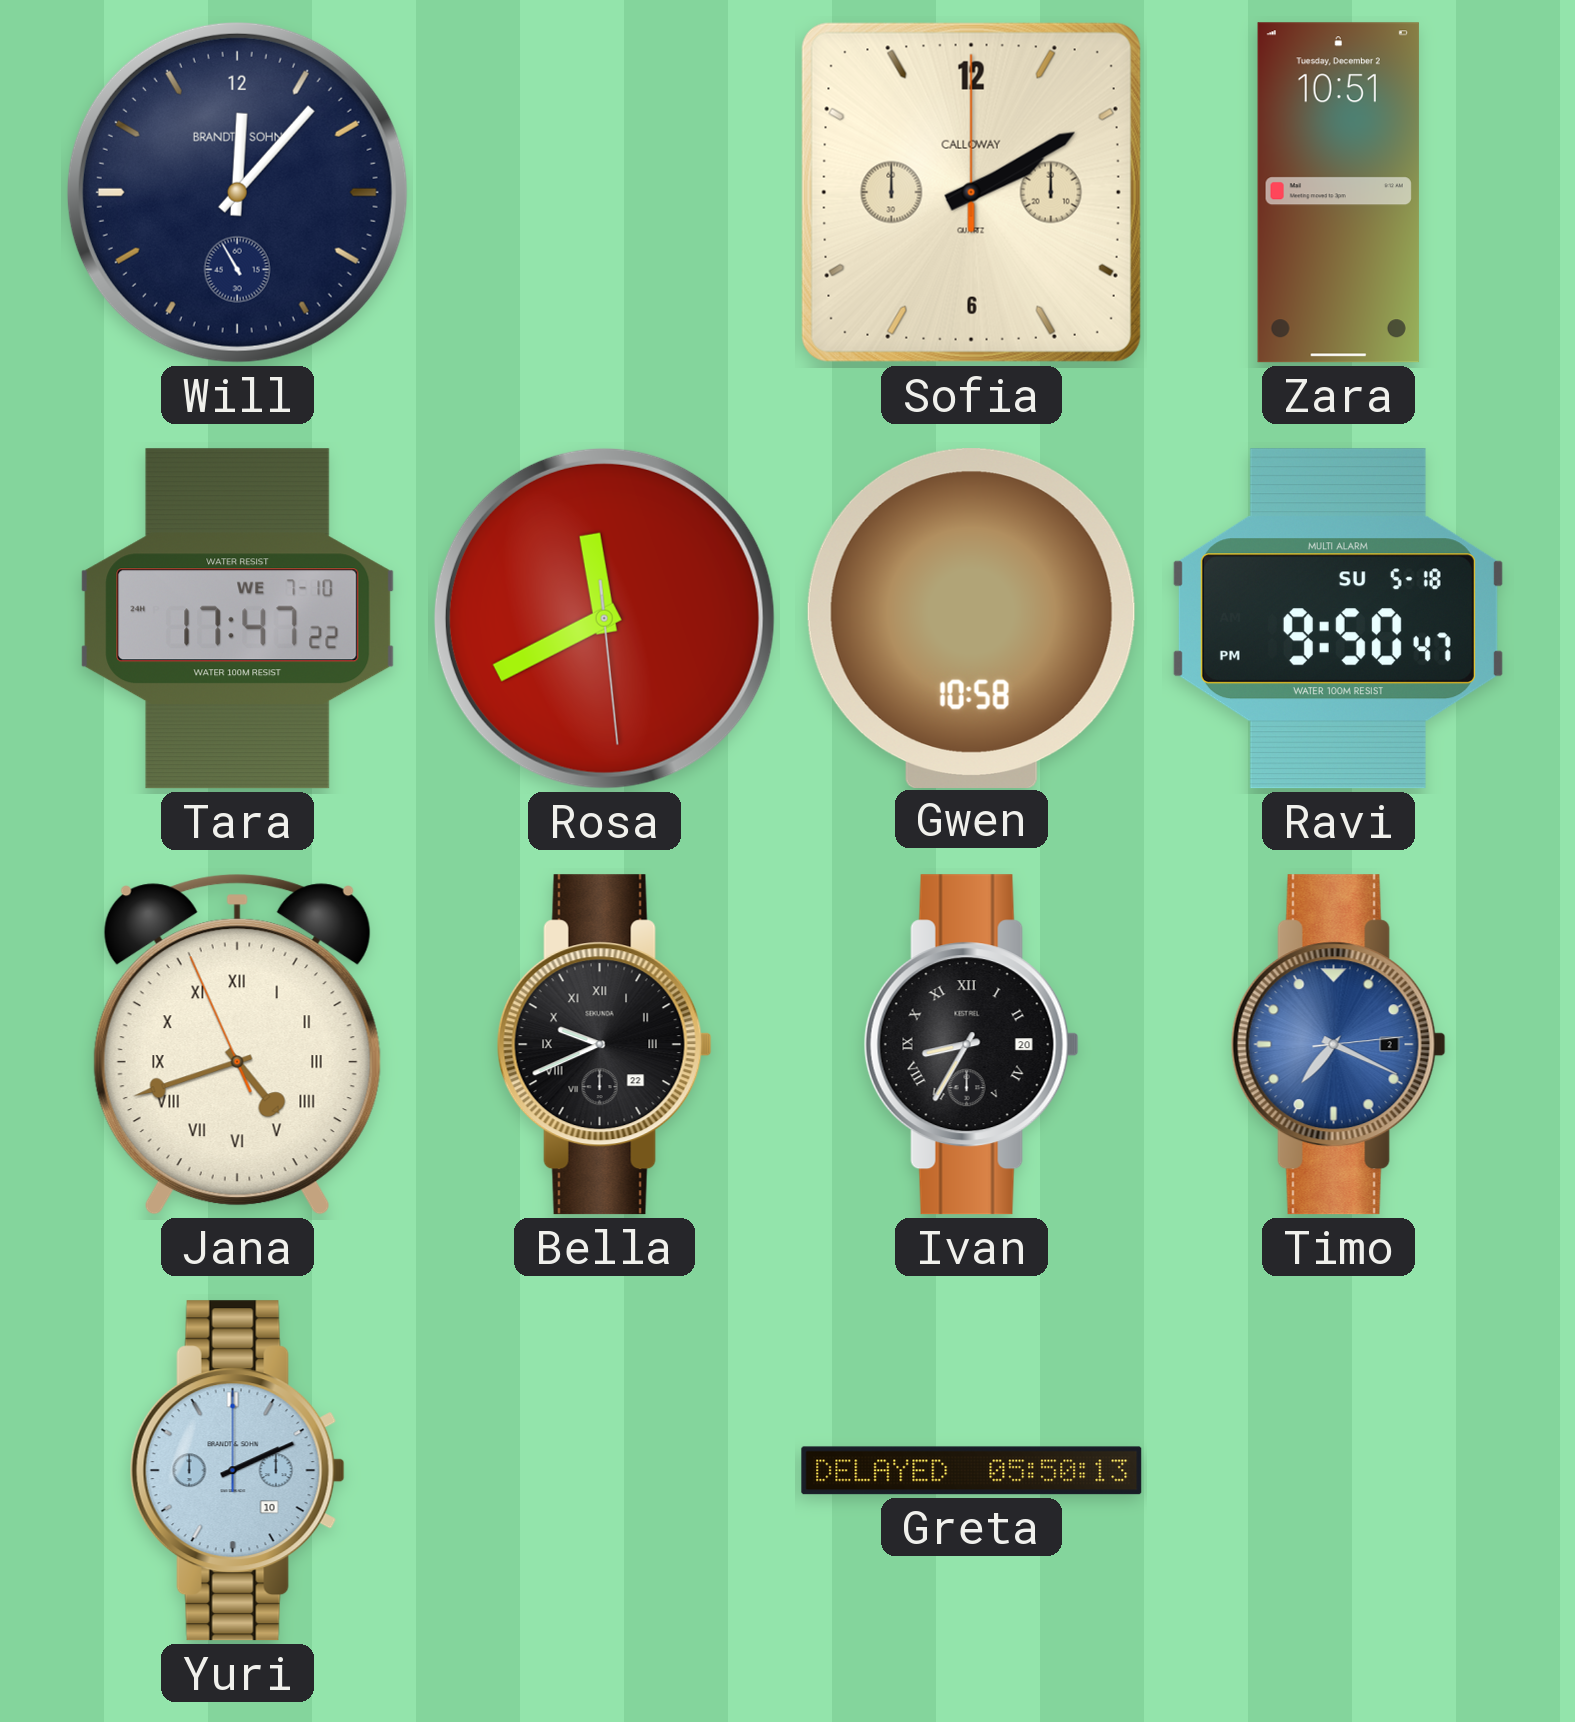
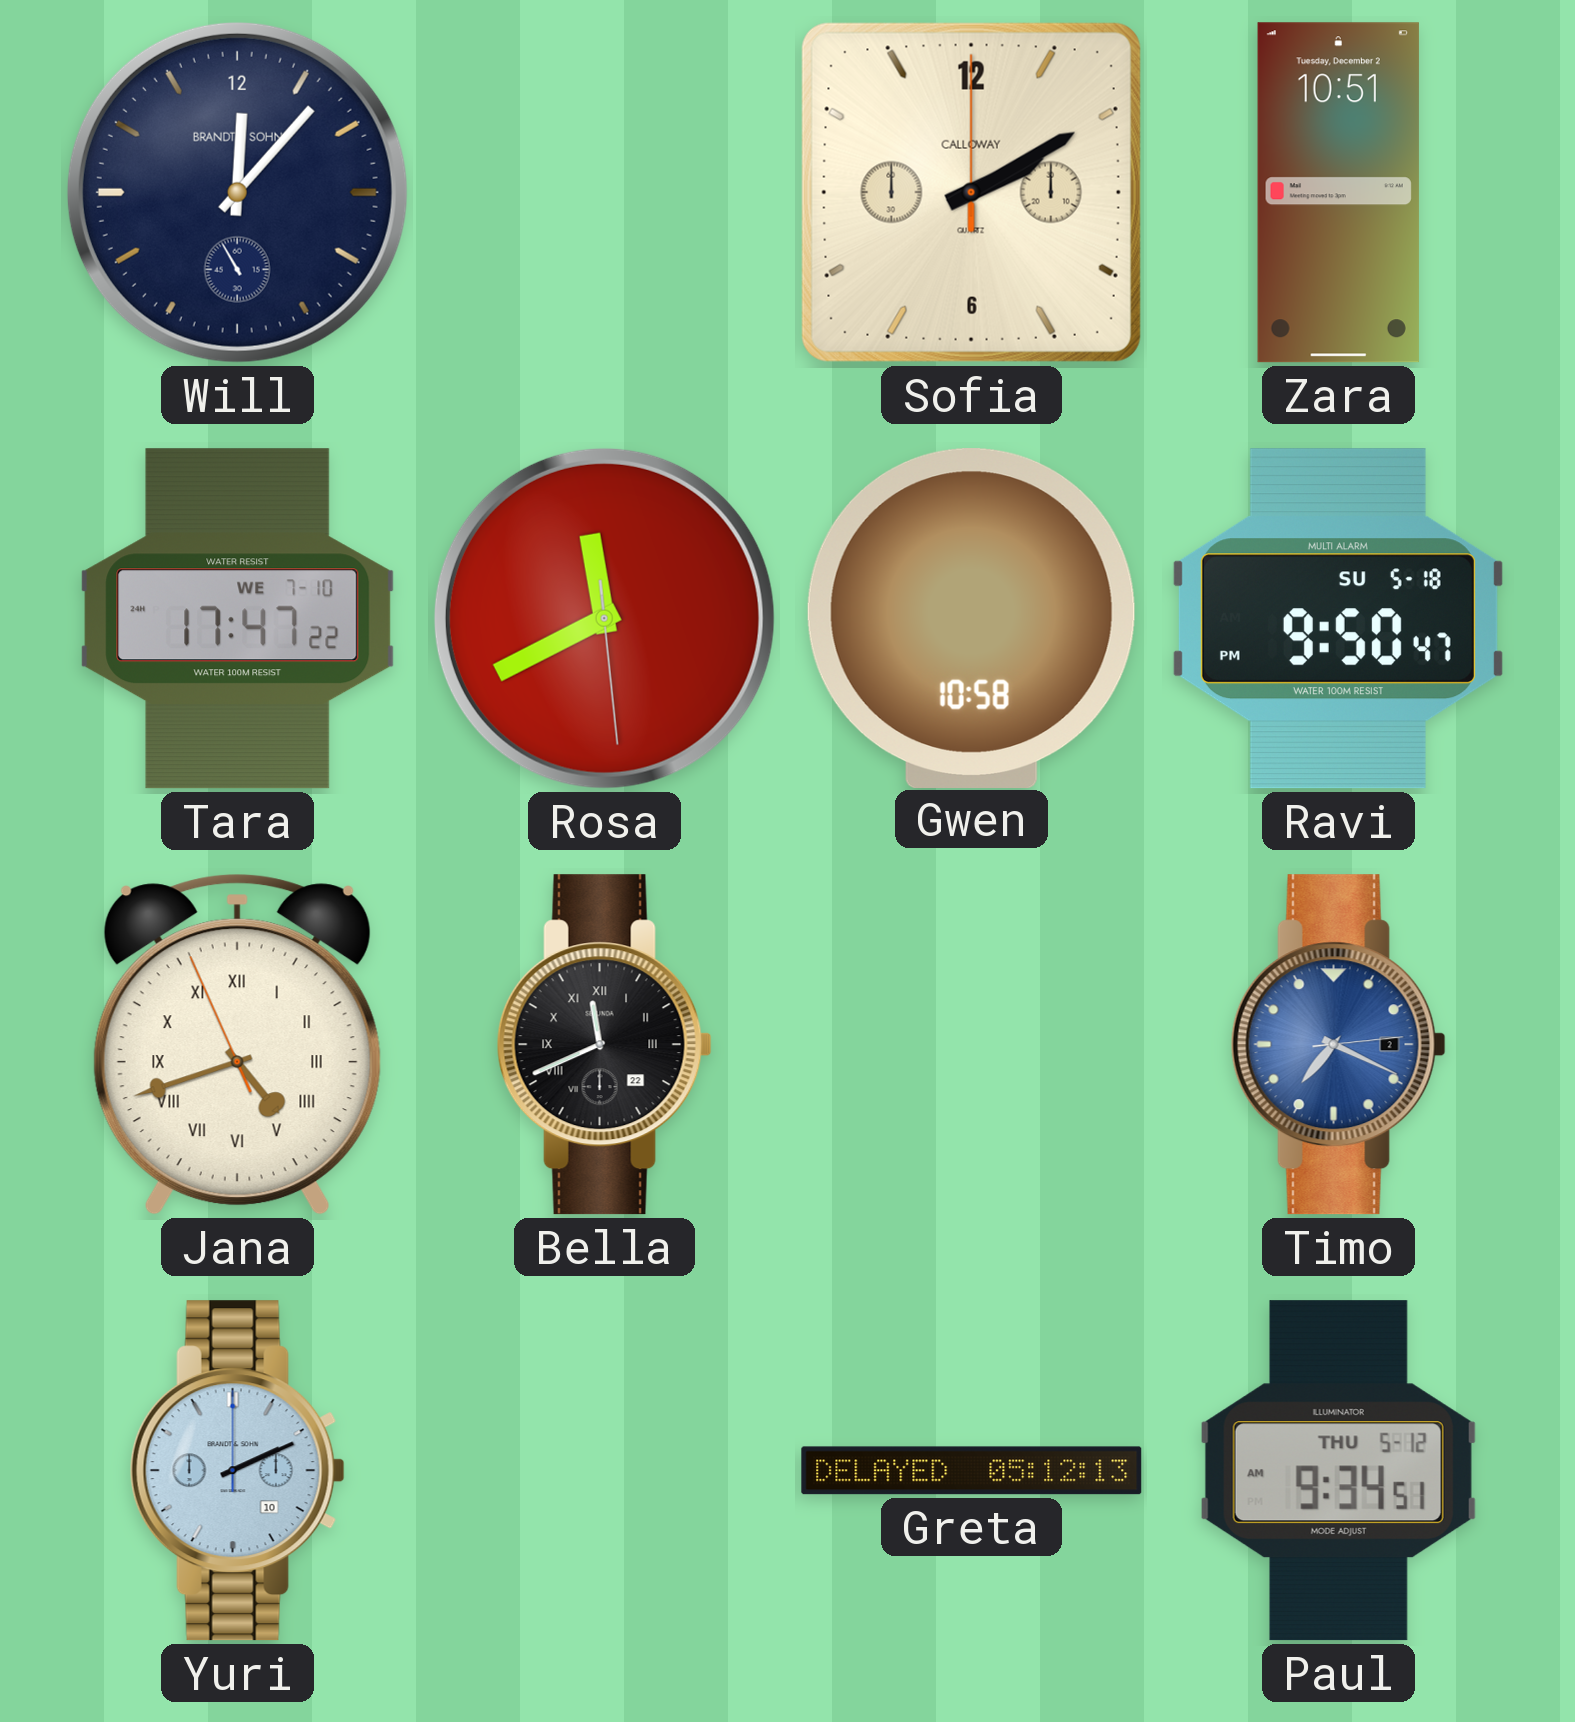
Bella: 9:41 -> 11:41
Ivan: 8:35 -> none
Greta: 05:50 -> 05:12
Paul: none -> 9:34
